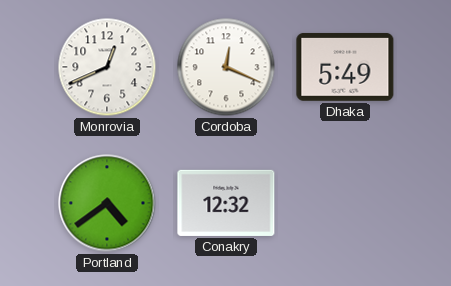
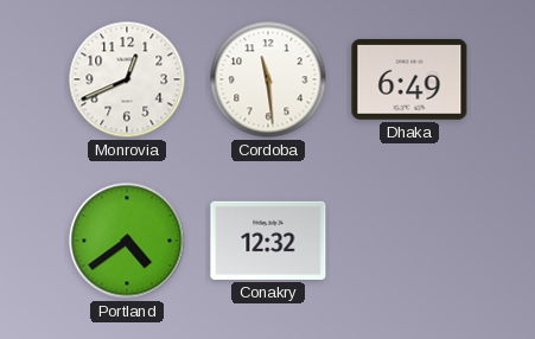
Cordoba: 12:19 -> 11:29
Dhaka: 5:49 -> 6:49
